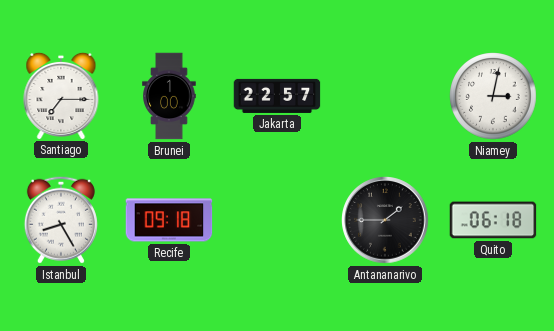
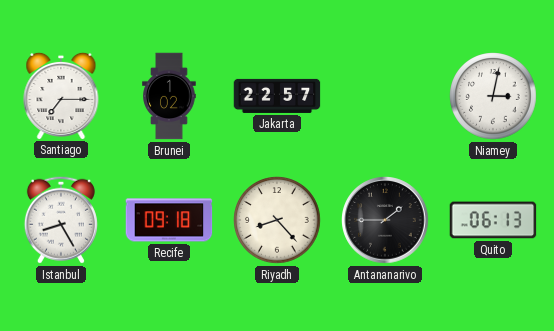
Brunei: 1:00 -> 1:02
Riyadh: none -> 8:23
Quito: 06:18 -> 06:13
